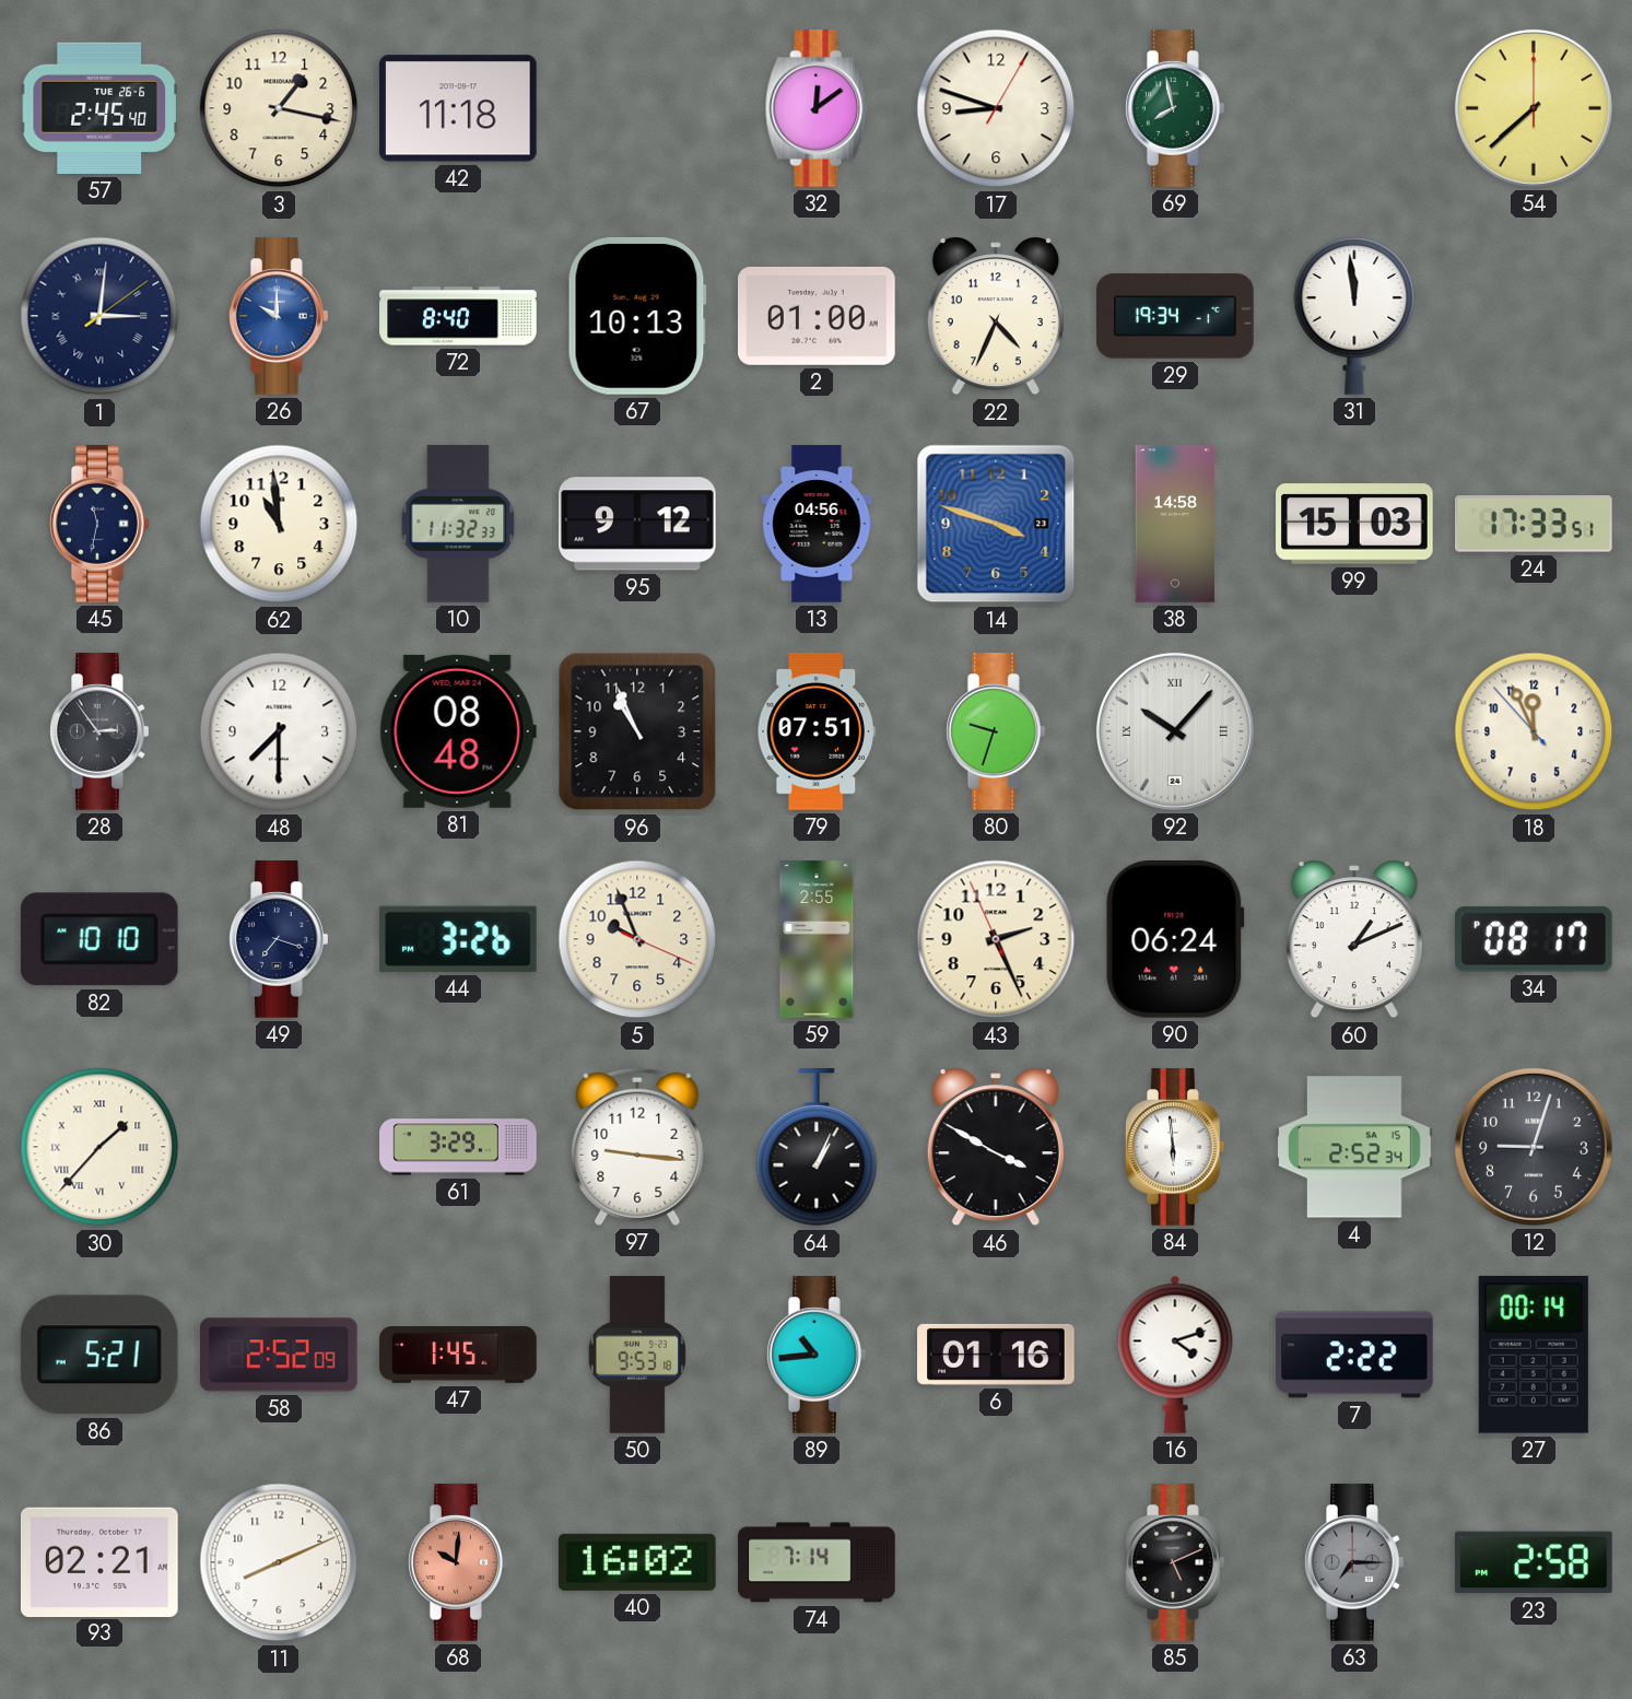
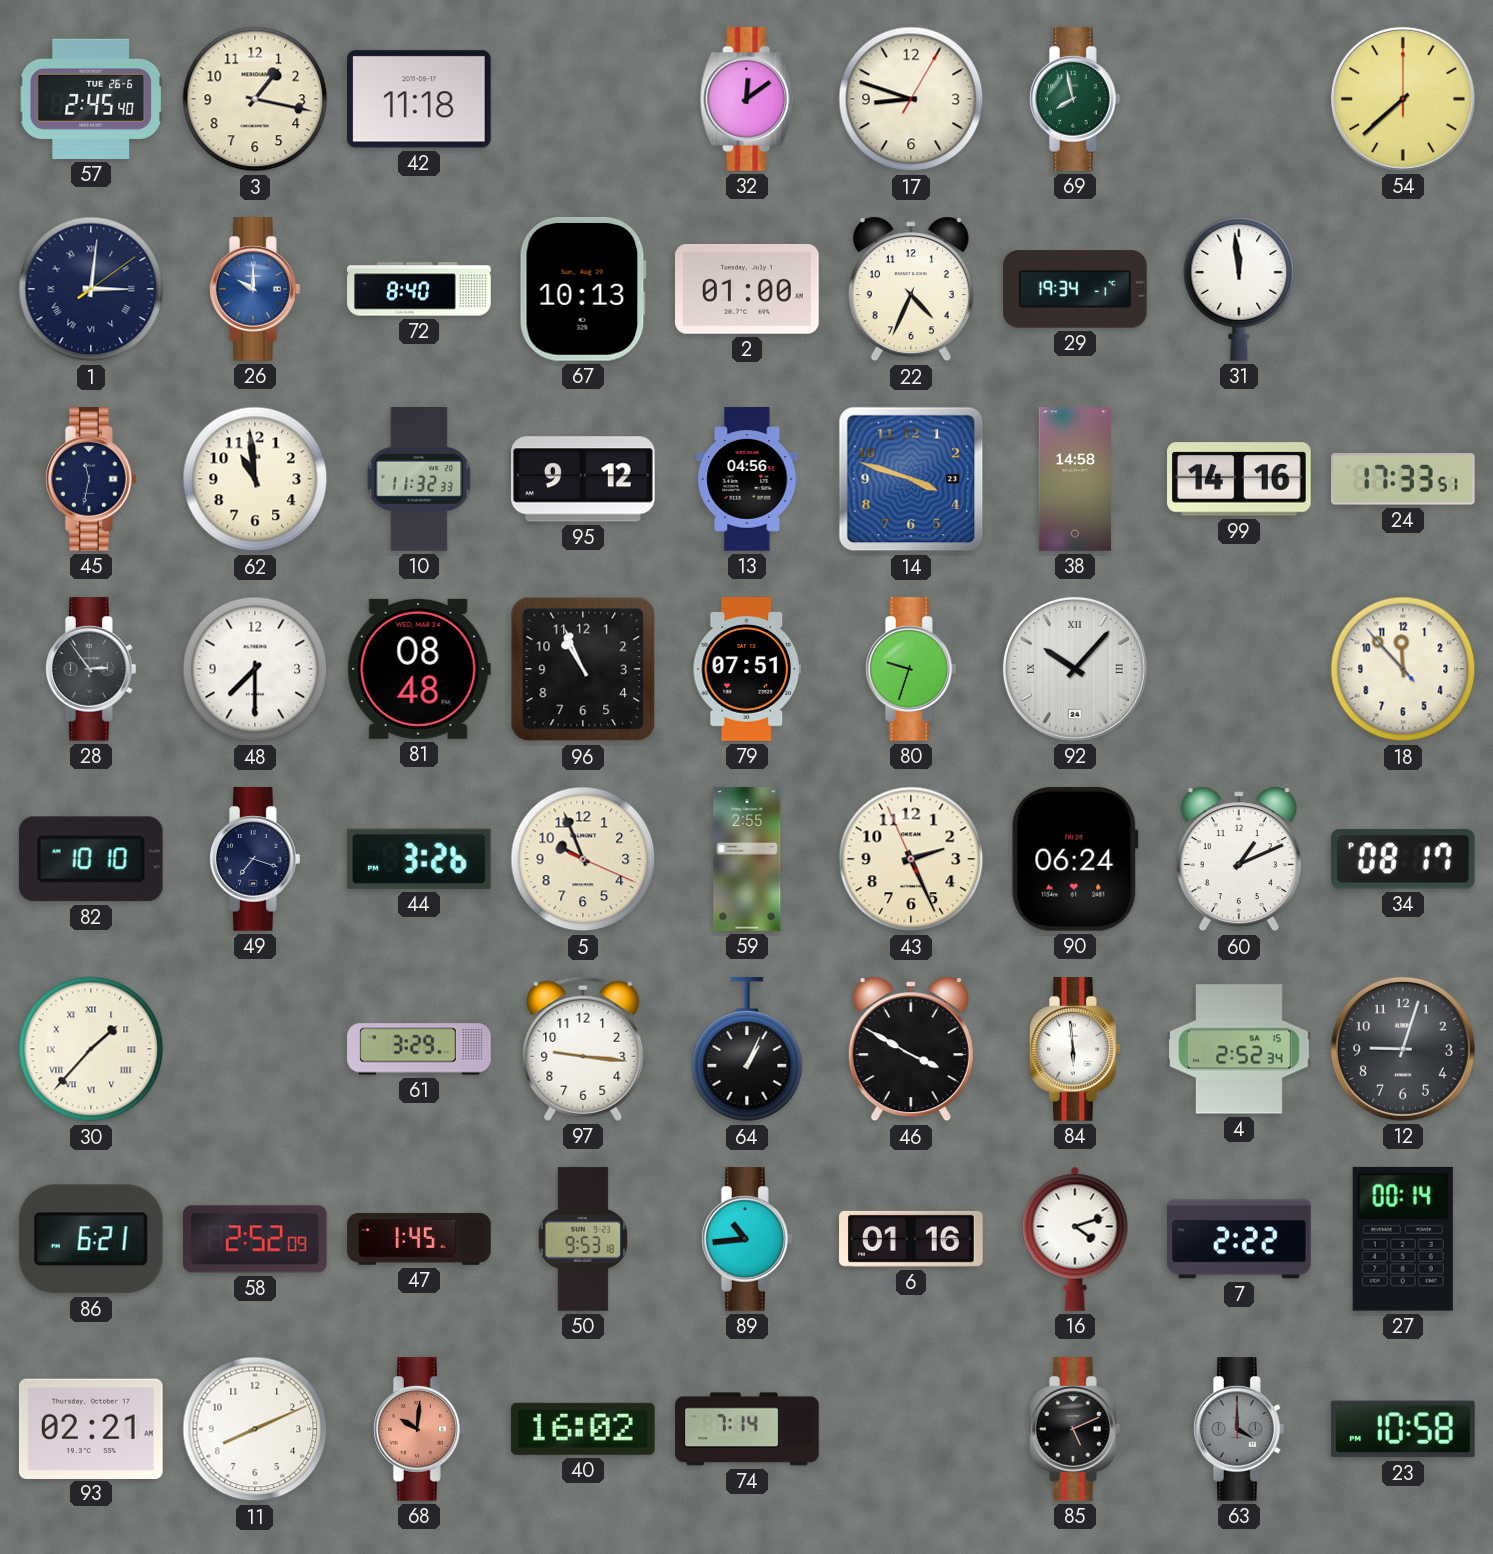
99: 15:03 -> 14:16
18: 11:55 -> 11:52
86: 5:21 -> 6:21
63: 7:15 -> 4:00
23: 2:58 -> 10:58
